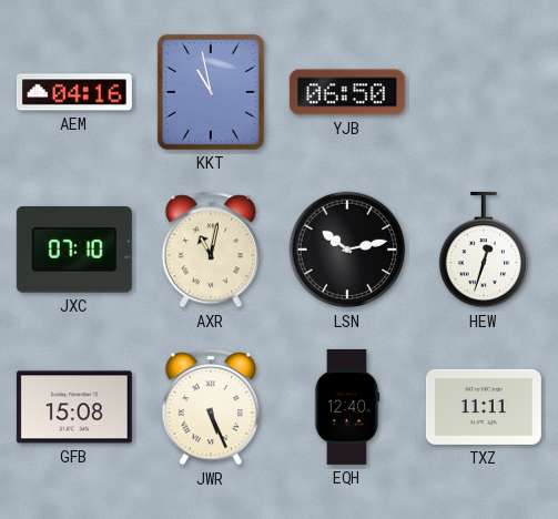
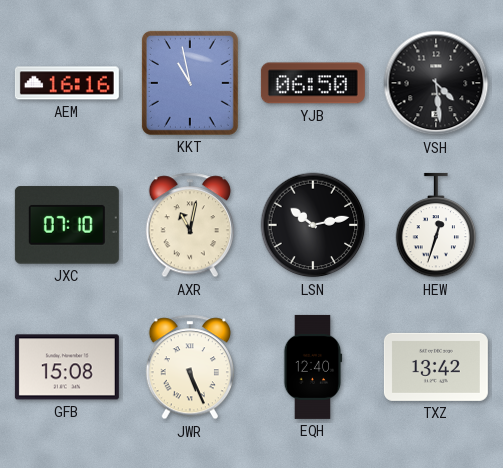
AEM: 04:16 -> 16:16
VSH: none -> 4:29
TXZ: 11:11 -> 13:42
